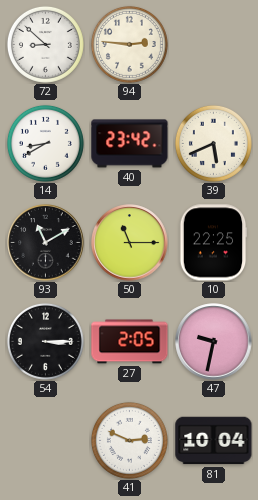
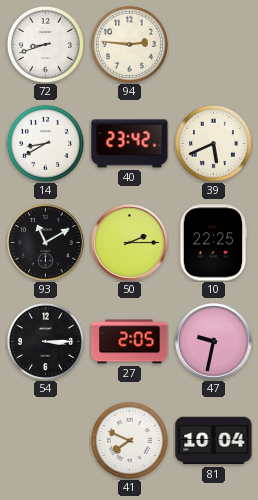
72: 8:52 -> 8:42
50: 11:15 -> 2:15
41: 2:49 -> 7:49
